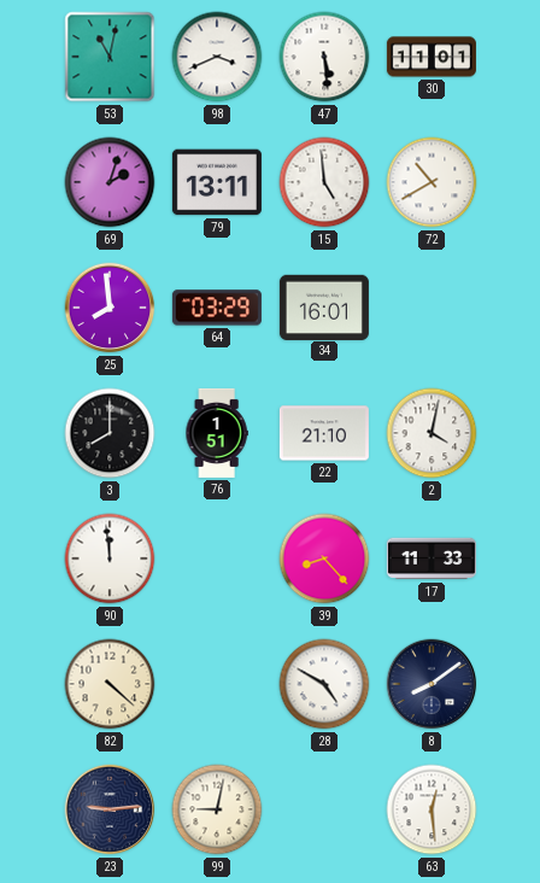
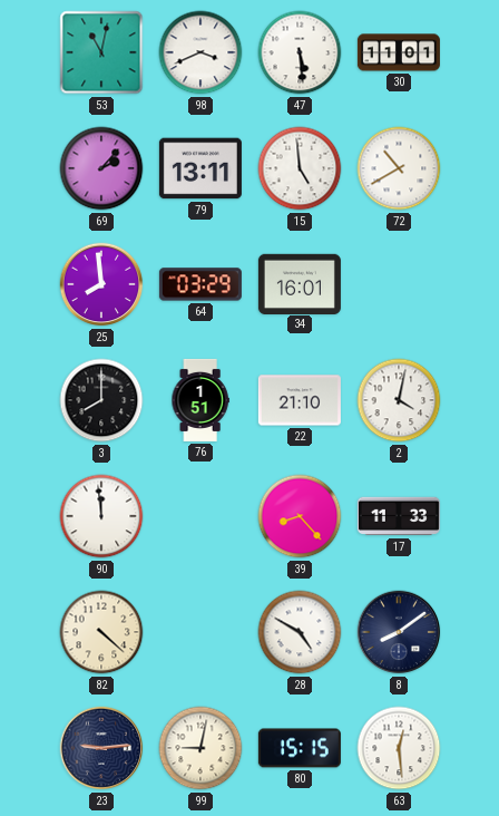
69: 2:03 -> 2:07
80: none -> 15:15
